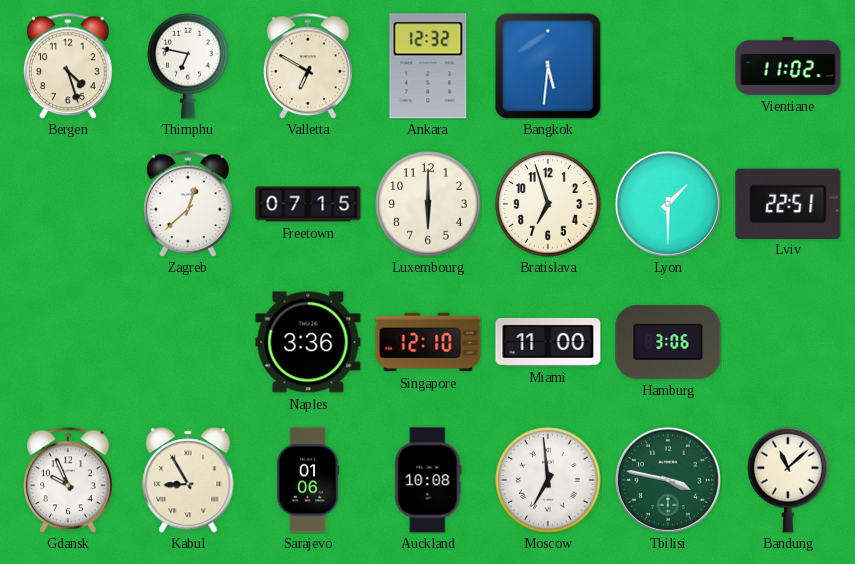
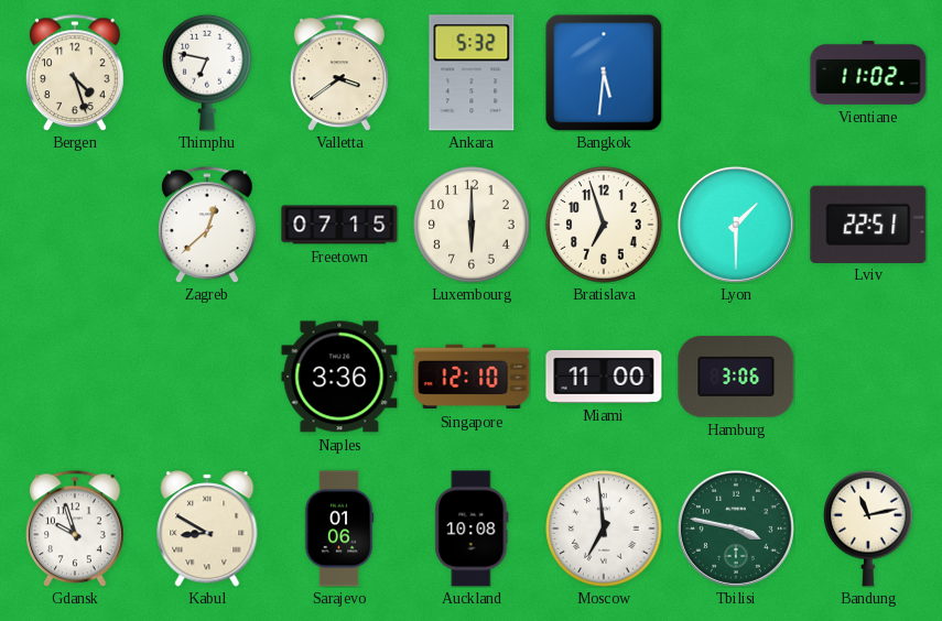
Valletta: 6:50 -> 3:39
Ankara: 12:32 -> 5:32
Gdansk: 9:56 -> 9:57
Kabul: 8:55 -> 8:50
Bandung: 11:08 -> 11:13
